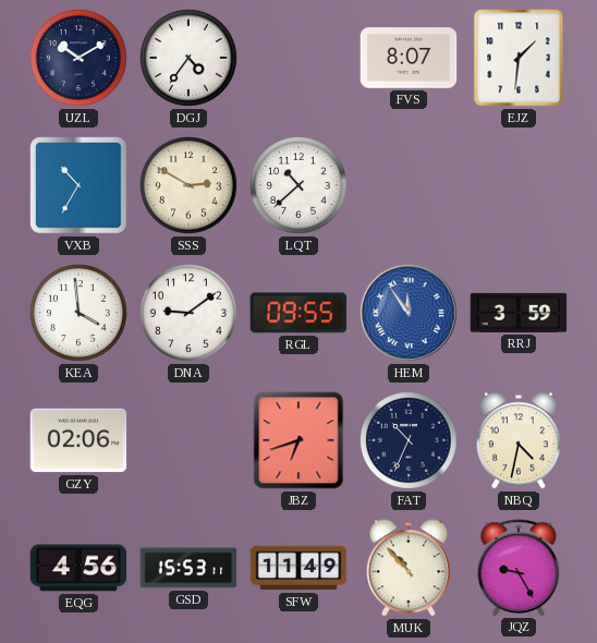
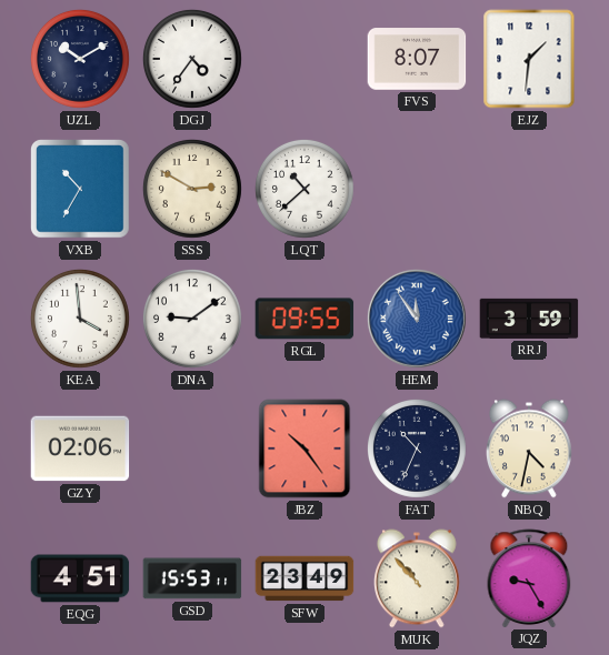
JBZ: 6:42 -> 10:24
EQG: 4:56 -> 4:51
SFW: 11:49 -> 23:49
